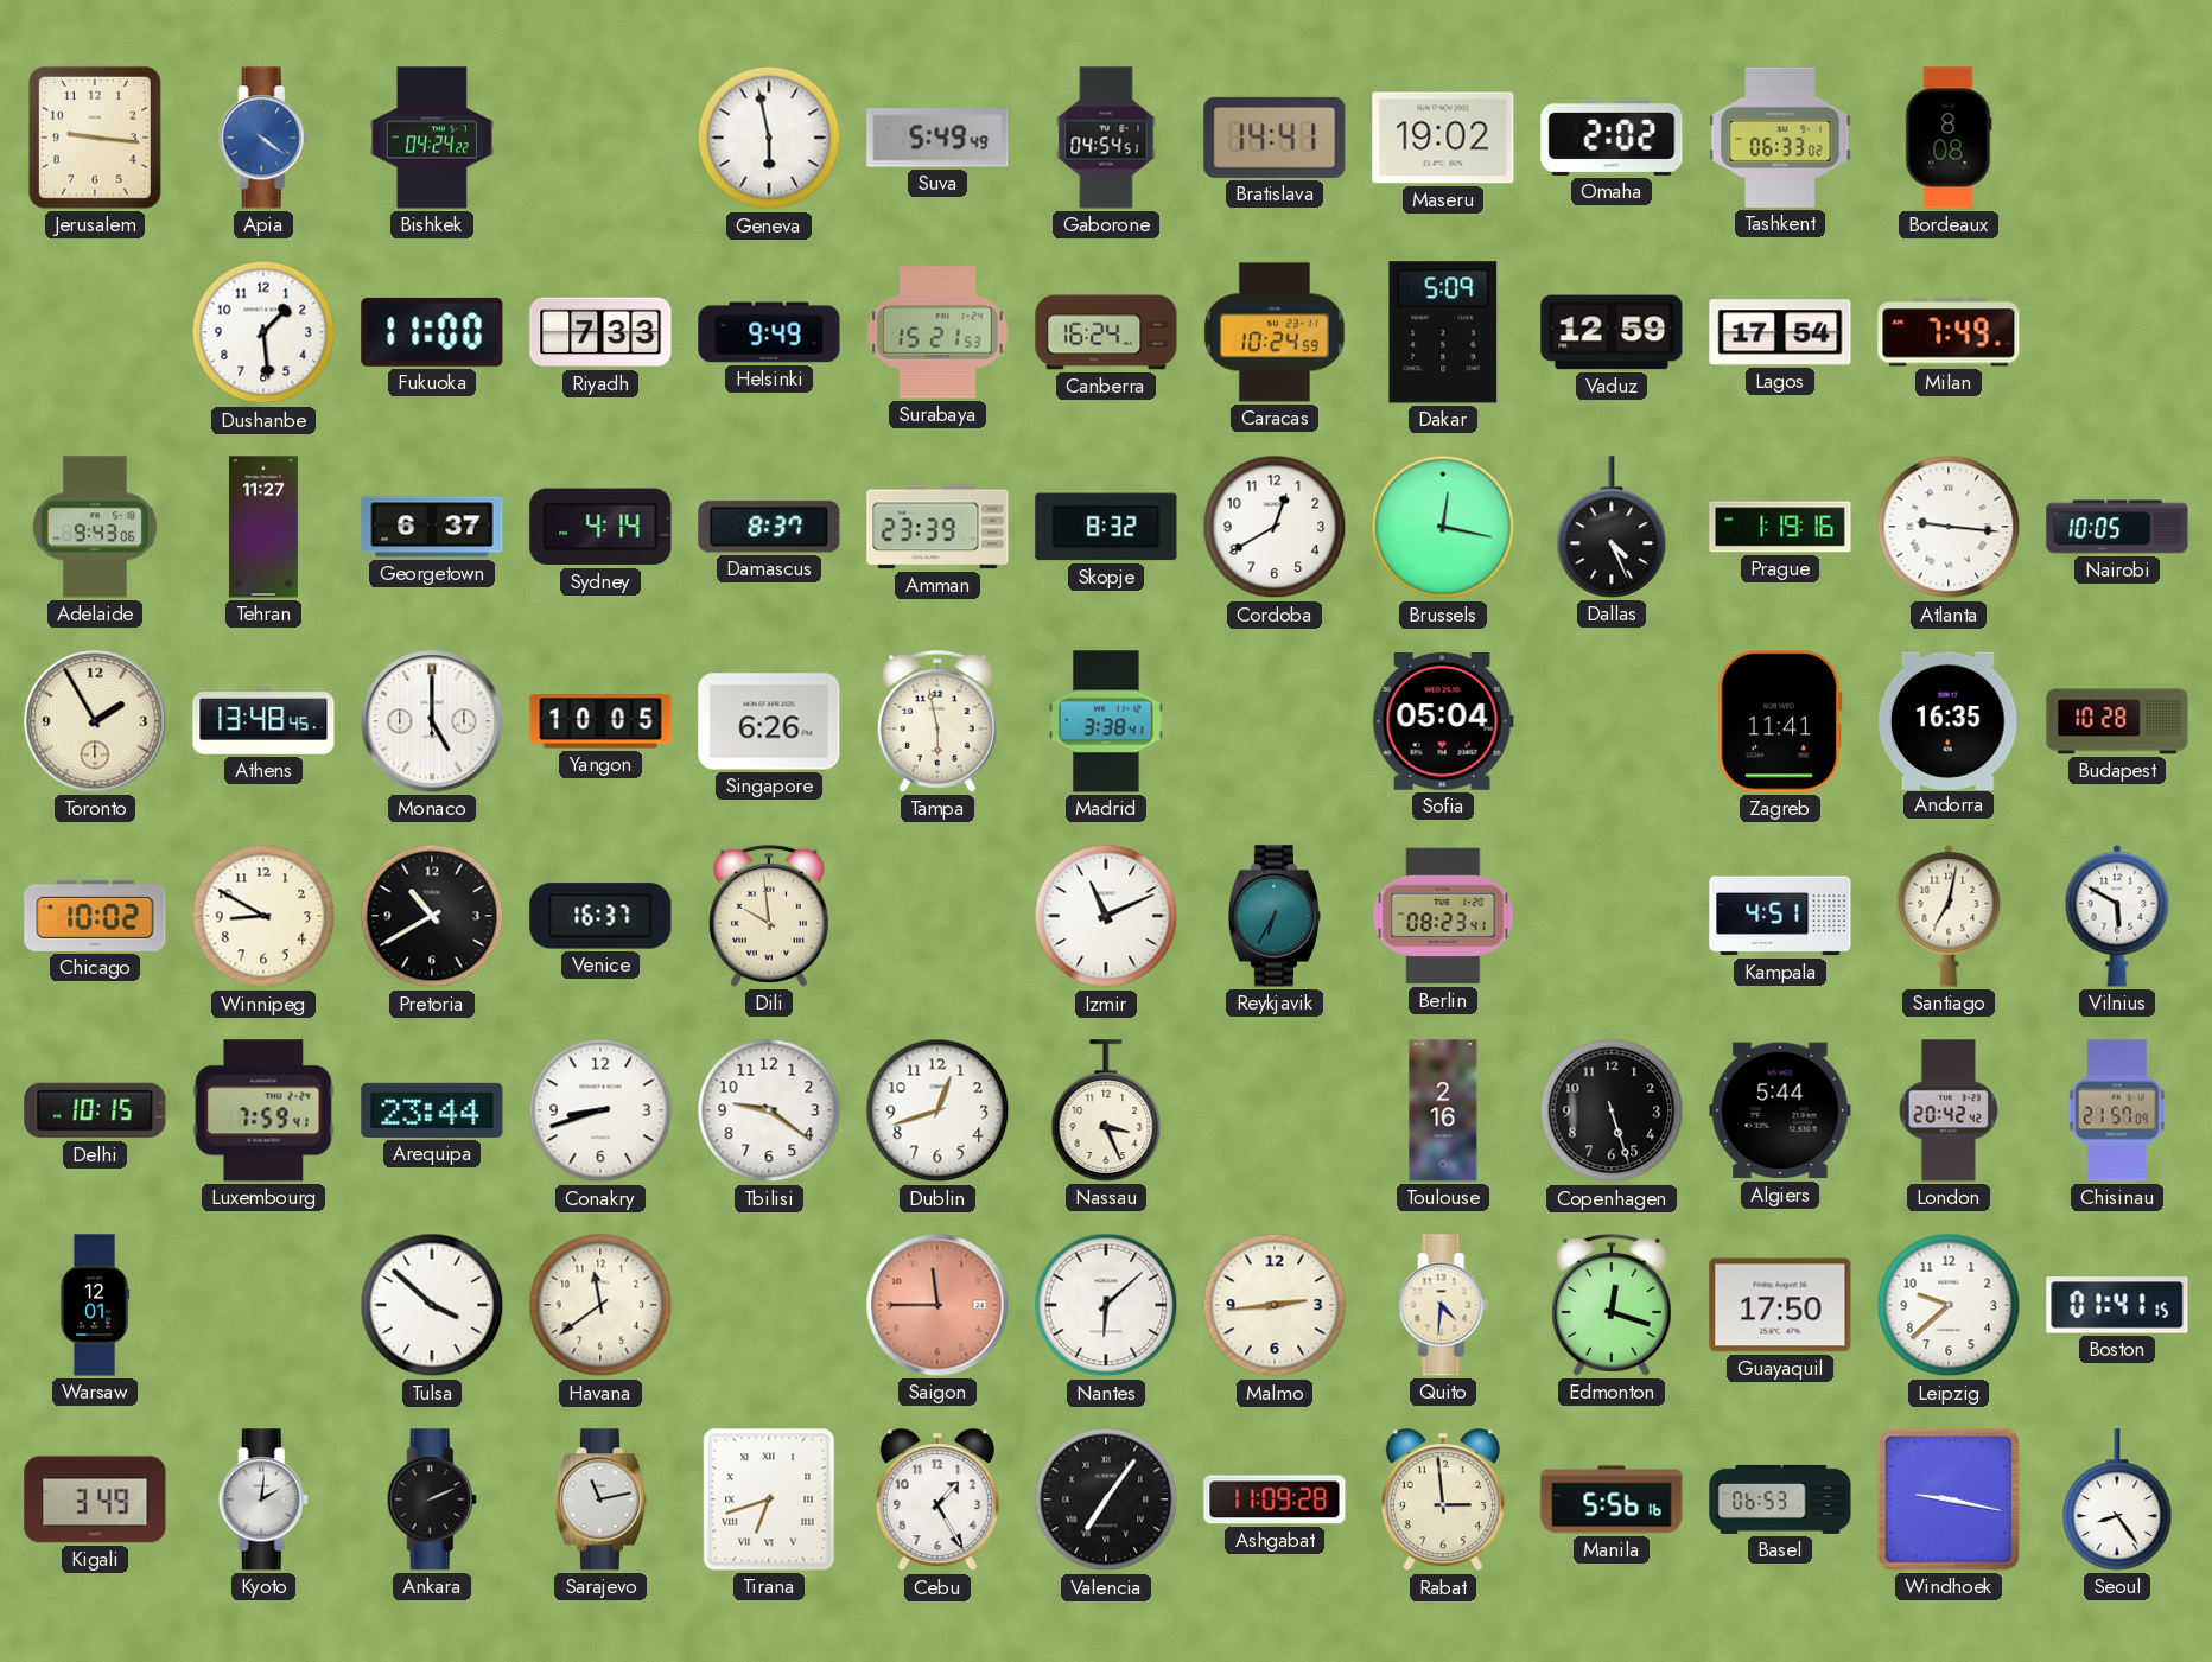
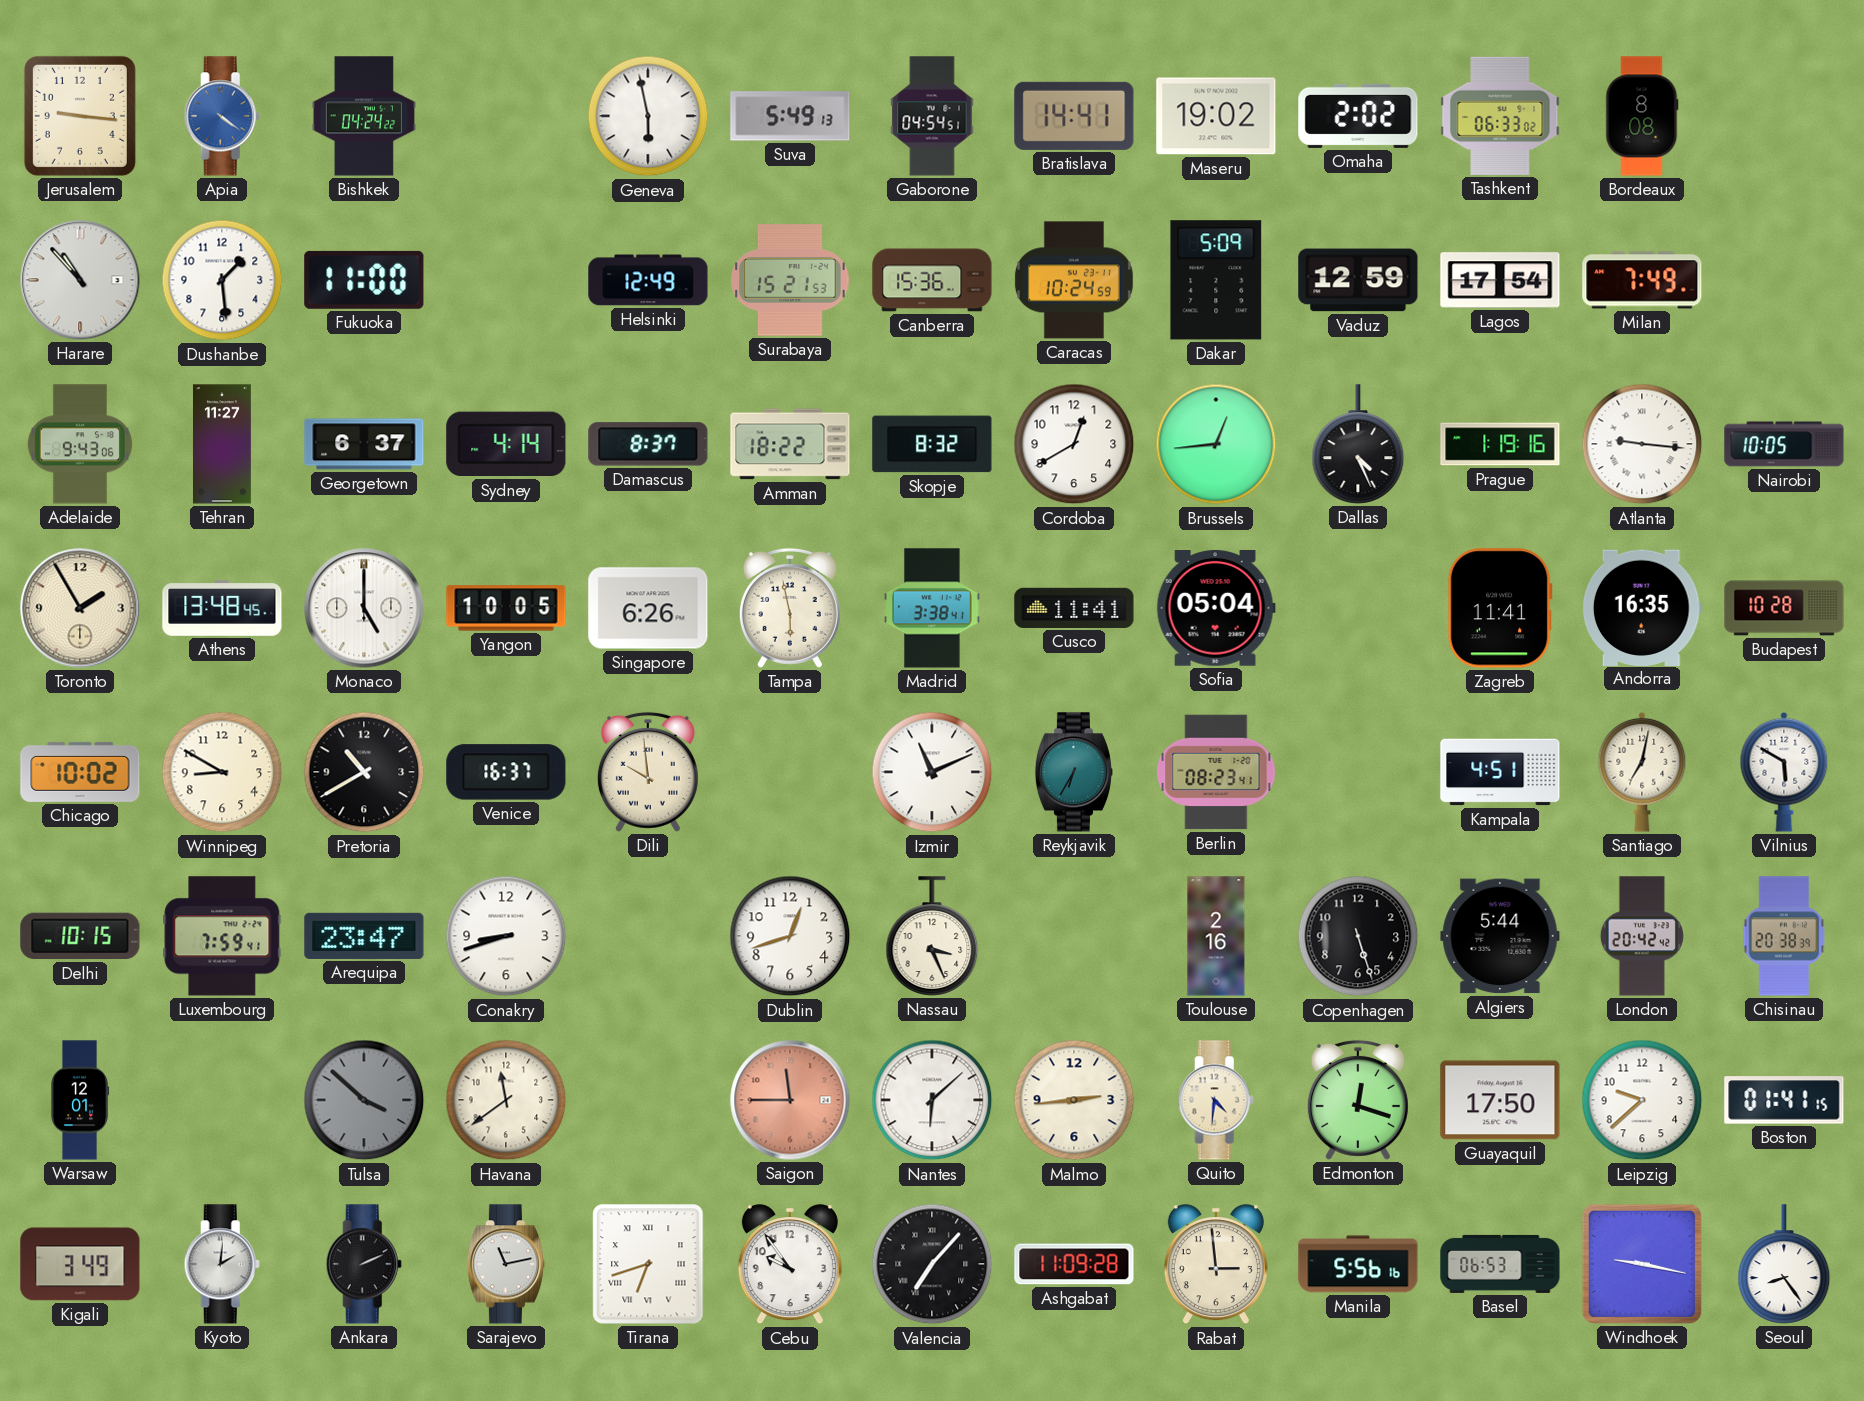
Suva: 5:49:49 -> 5:49:13
Harare: none -> 10:53
Riyadh: 7:33 -> none
Helsinki: 9:49 -> 12:49
Canberra: 16:24 -> 15:36
Amman: 23:39 -> 18:22
Brussels: 12:17 -> 12:44
Cusco: none -> 11:41
Arequipa: 23:44 -> 23:47
Tbilisi: 9:21 -> none
Chisinau: 21:57 -> 20:38
Tulsa dial: white -> grey
Cebu: 1:25 -> 9:54
Valencia: 7:06 -> 7:07
